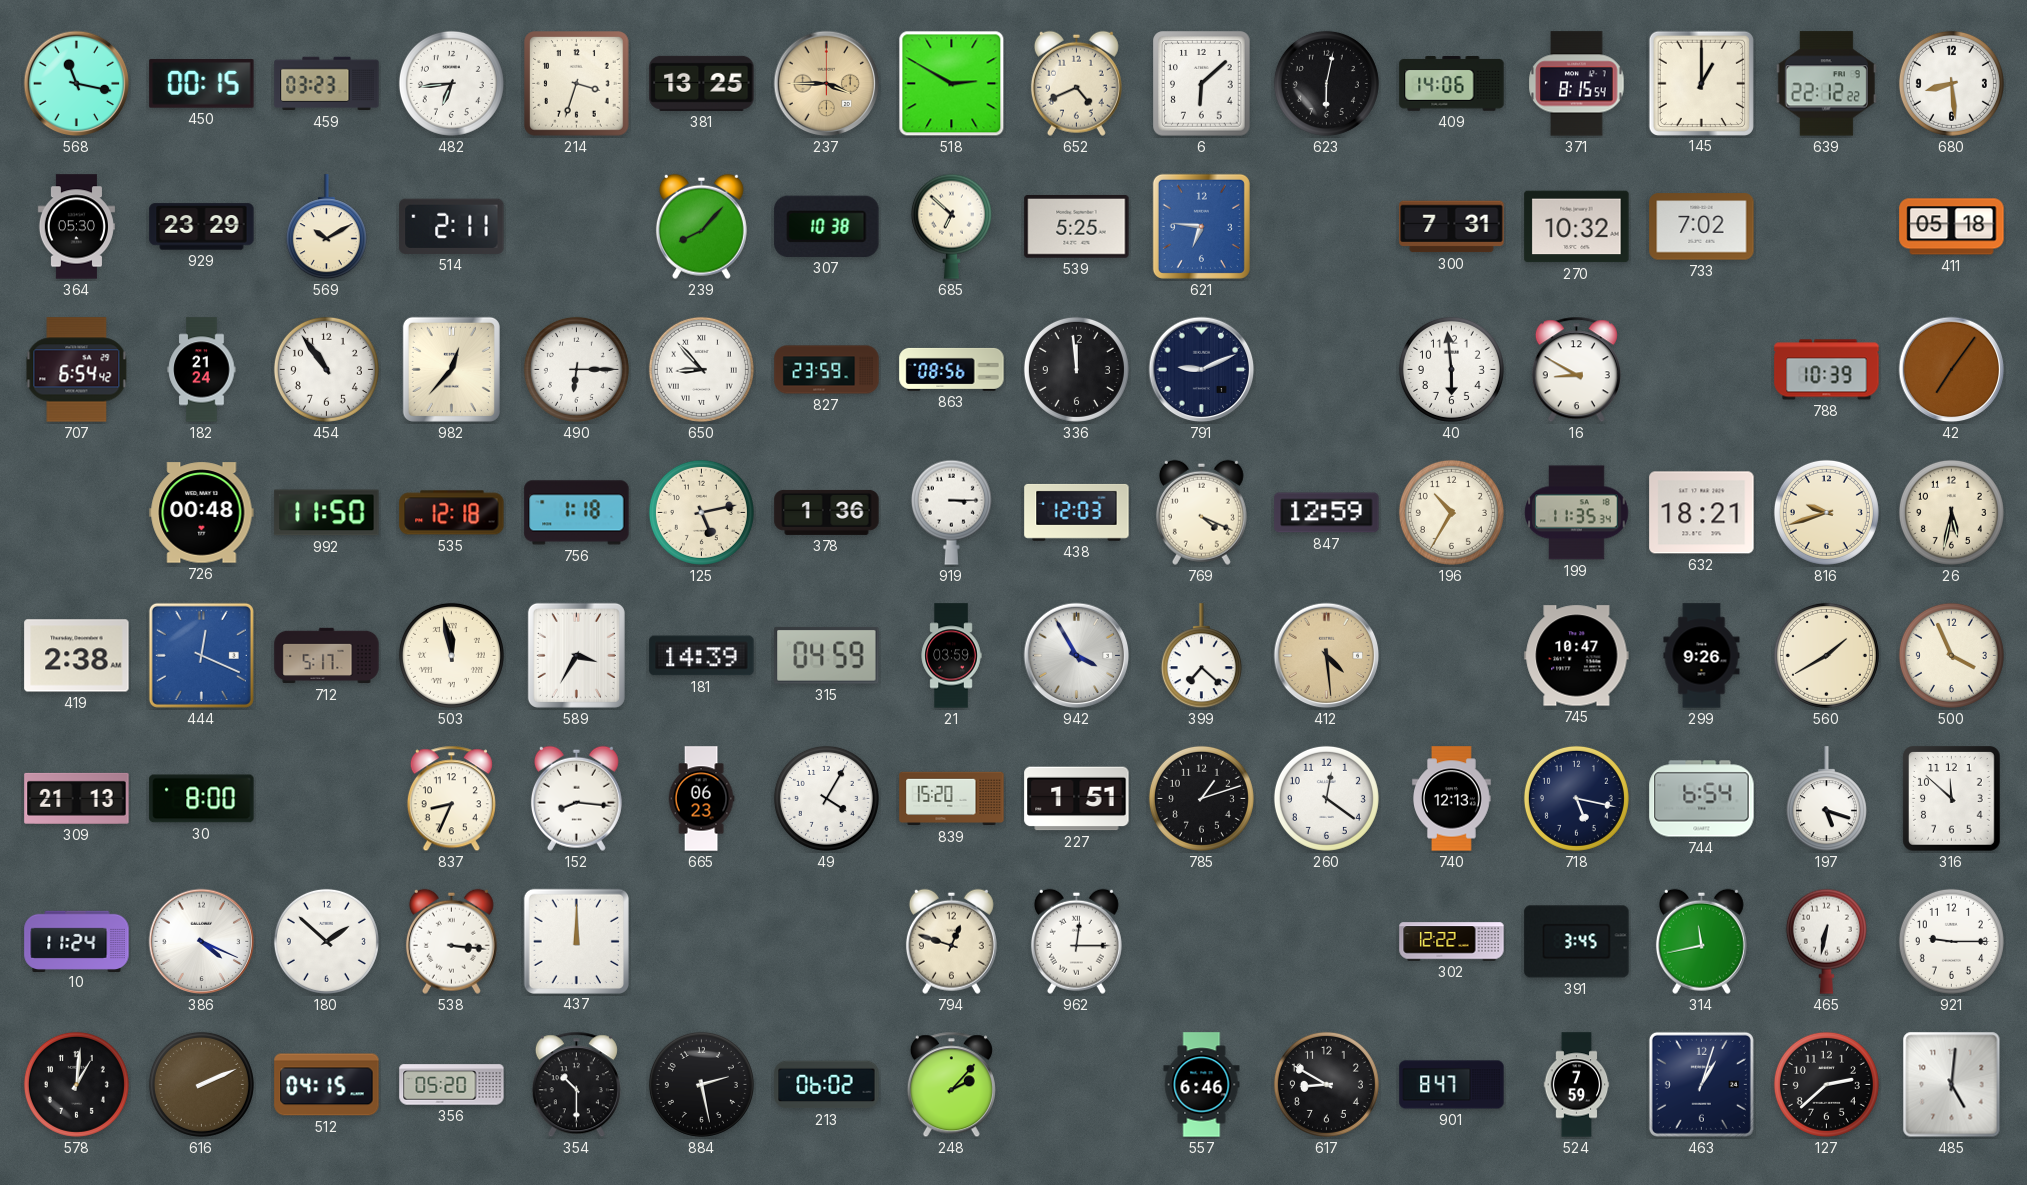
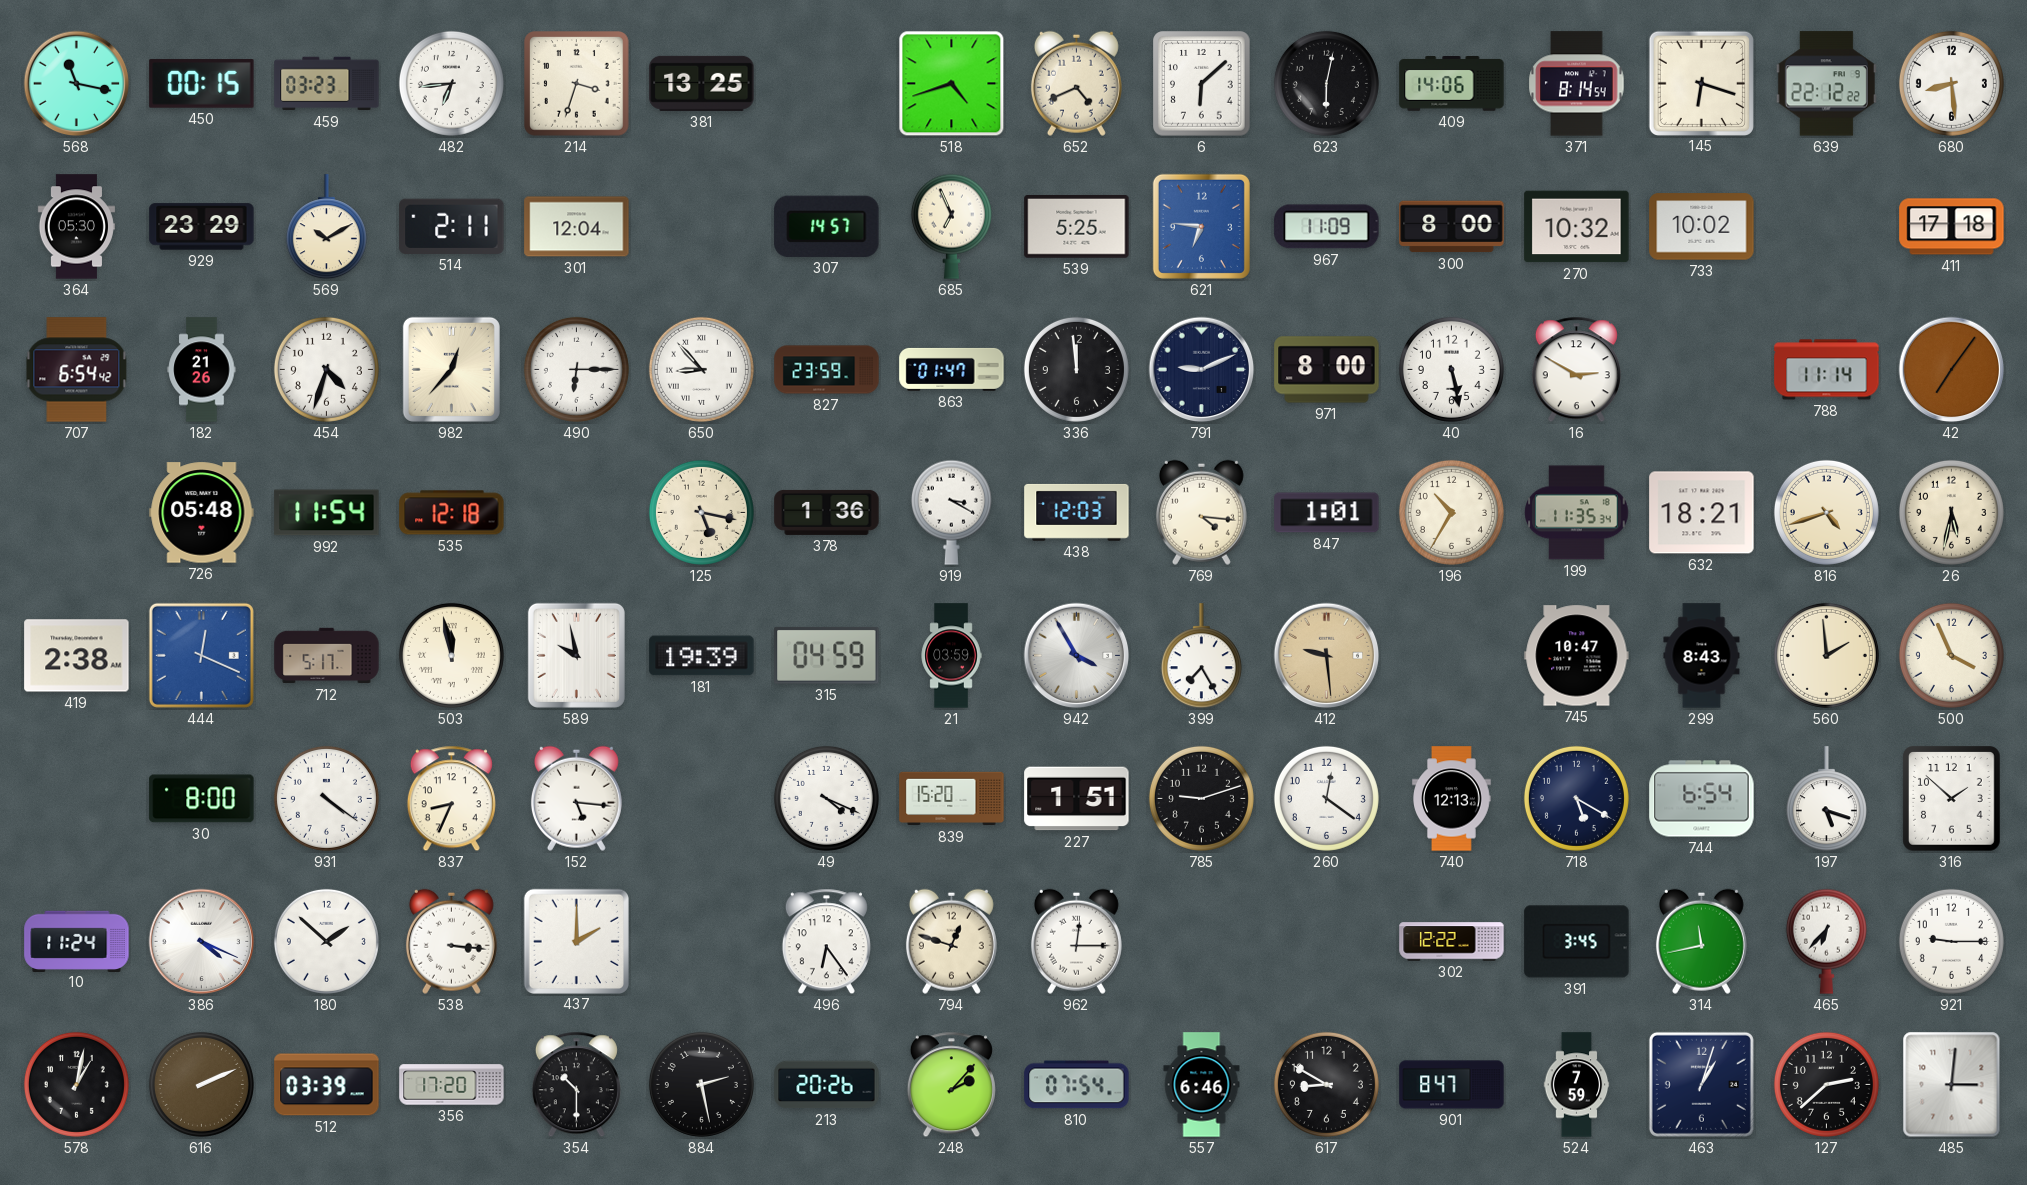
237: 3:45 -> none
518: 2:50 -> 4:42
371: 8:15 -> 8:14
145: 1:00 -> 6:18
301: none -> 12:04
239: 8:07 -> none
307: 10:38 -> 14:57
685: 6:52 -> 6:56
967: none -> 11:09
300: 7:31 -> 8:00
733: 7:02 -> 10:02
411: 05:18 -> 17:18
182: 21:24 -> 21:26
454: 10:54 -> 4:33
863: 08:56 -> 01:47
971: none -> 8:00
40: 5:59 -> 5:28
16: 8:50 -> 2:50
788: 10:39 -> 11:14
726: 00:48 -> 05:48
992: 11:50 -> 11:54
756: 1:18 -> none
125: 5:13 -> 5:17
919: 3:15 -> 3:20
769: 4:19 -> 4:16
847: 12:59 -> 1:01
816: 9:42 -> 4:42
589: 3:35 -> 9:58
181: 14:39 -> 19:39
399: 7:22 -> 7:25
412: 4:29 -> 9:29
299: 9:26 -> 8:43
560: 1:40 -> 1:59
309: 21:13 -> none
931: none -> 4:21
152: 8:16 -> 5:16
665: 06:23 -> none
49: 4:05 -> 4:19
785: 1:12 -> 9:12
718: 5:17 -> 5:20
316: 11:52 -> 1:52
437: 12:00 -> 2:00
496: none -> 6:24
465: 6:32 -> 6:37
578: 1:01 -> 1:02
512: 04:15 -> 03:39
356: 05:20 -> 17:20
213: 06:02 -> 20:26
810: none -> 07:54
485: 5:01 -> 3:01
